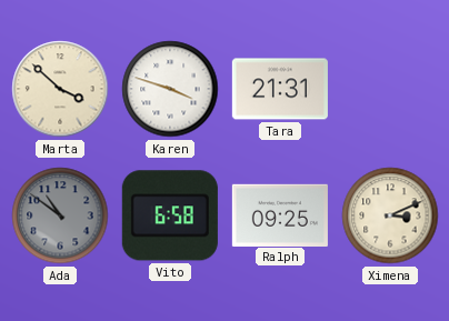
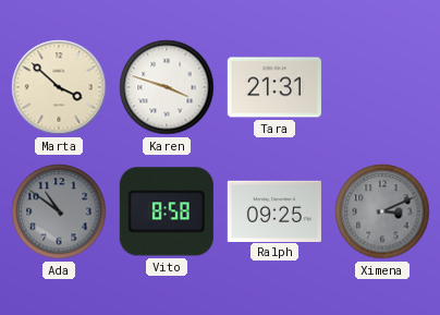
Vito: 6:58 -> 8:58
Ximena dial: cream -> grey
